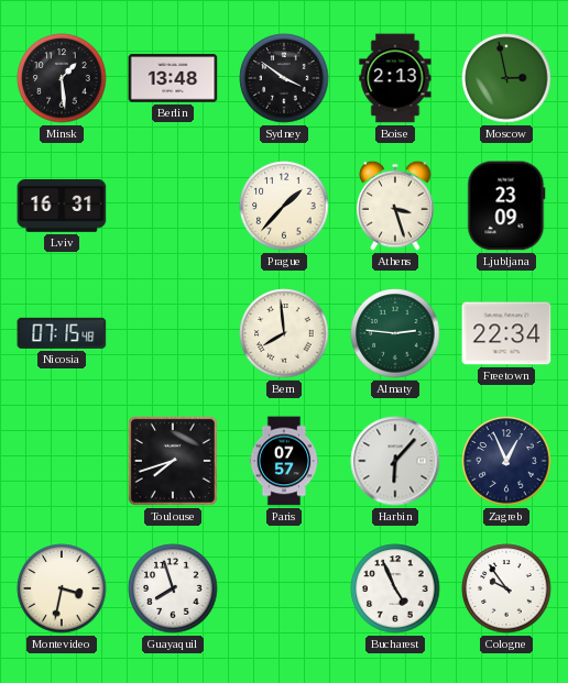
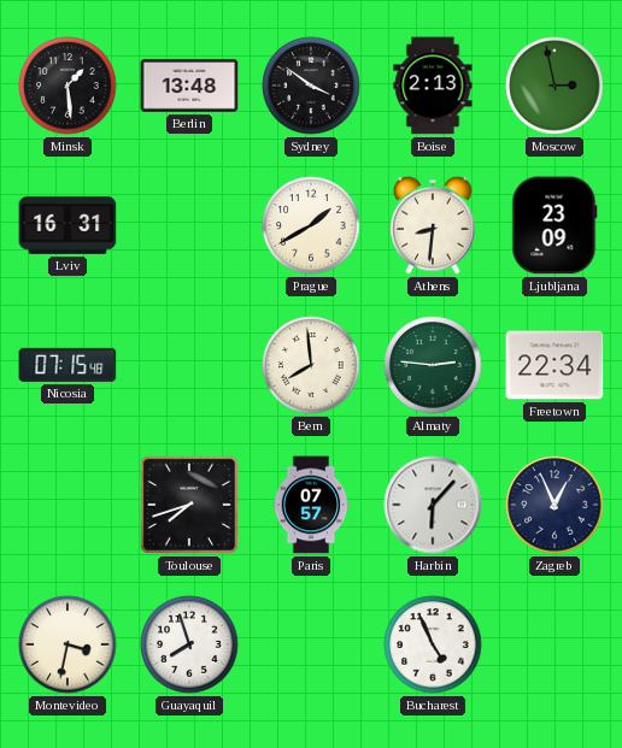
Prague: 1:37 -> 1:40
Athens: 3:27 -> 8:31
Cologne: 9:54 -> none
